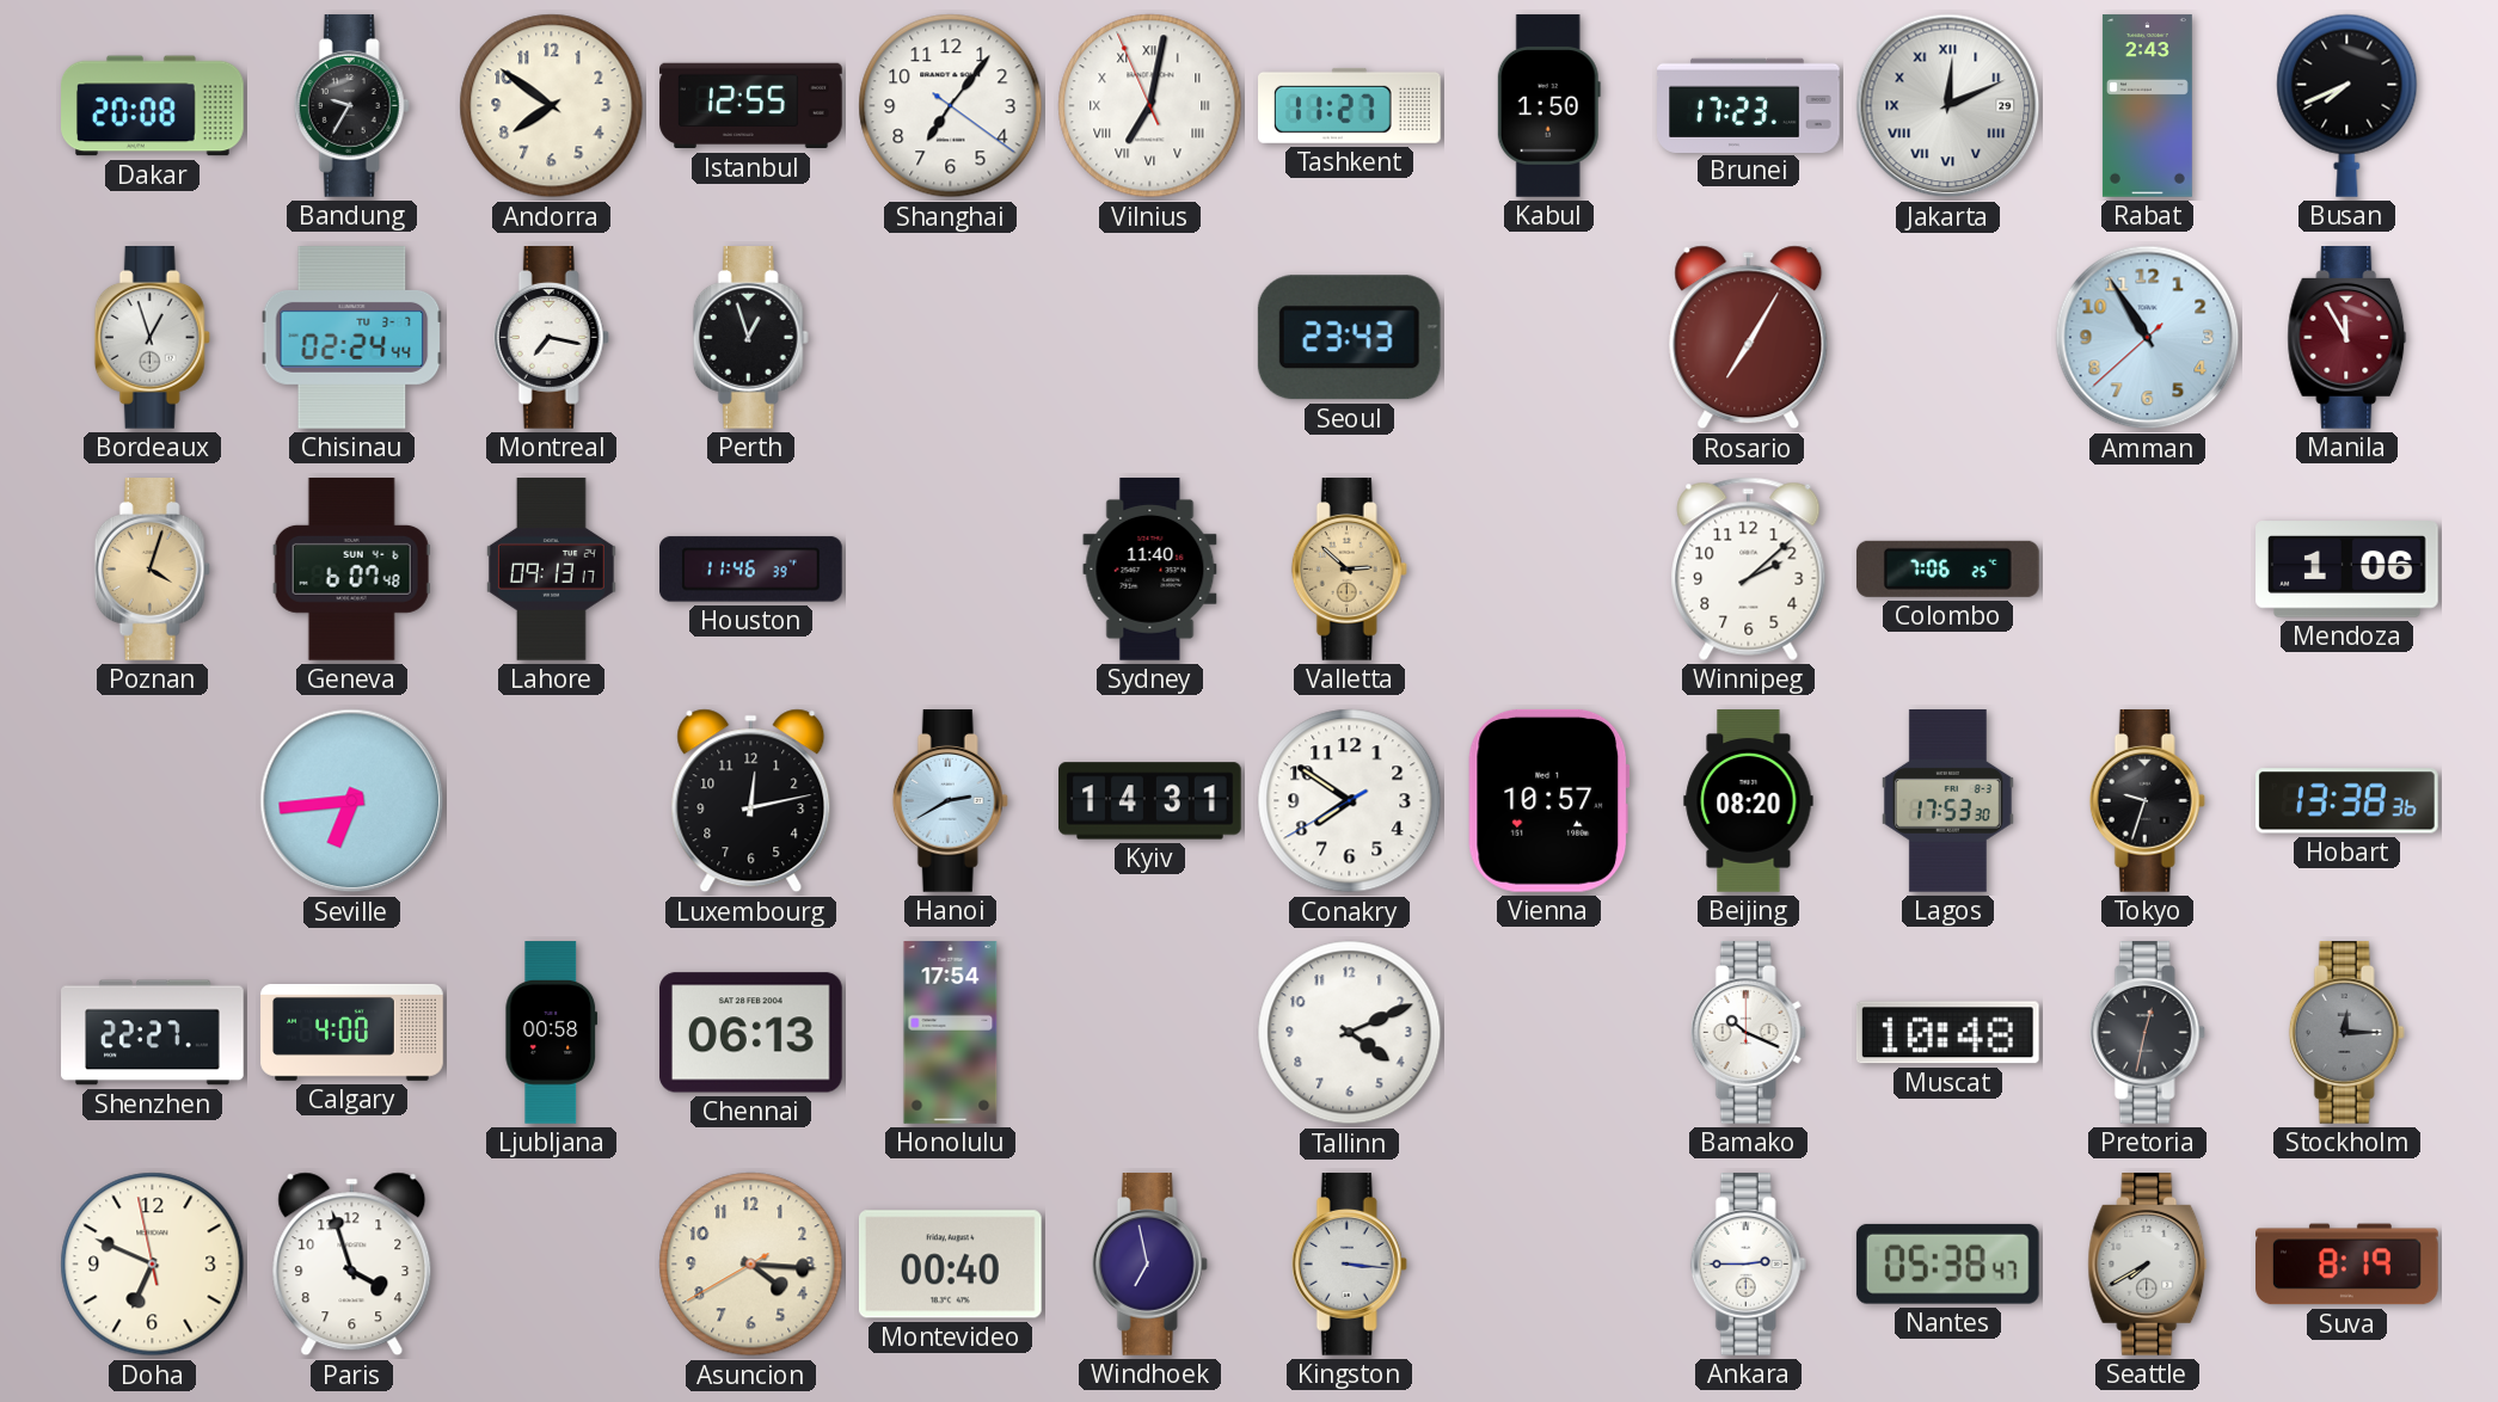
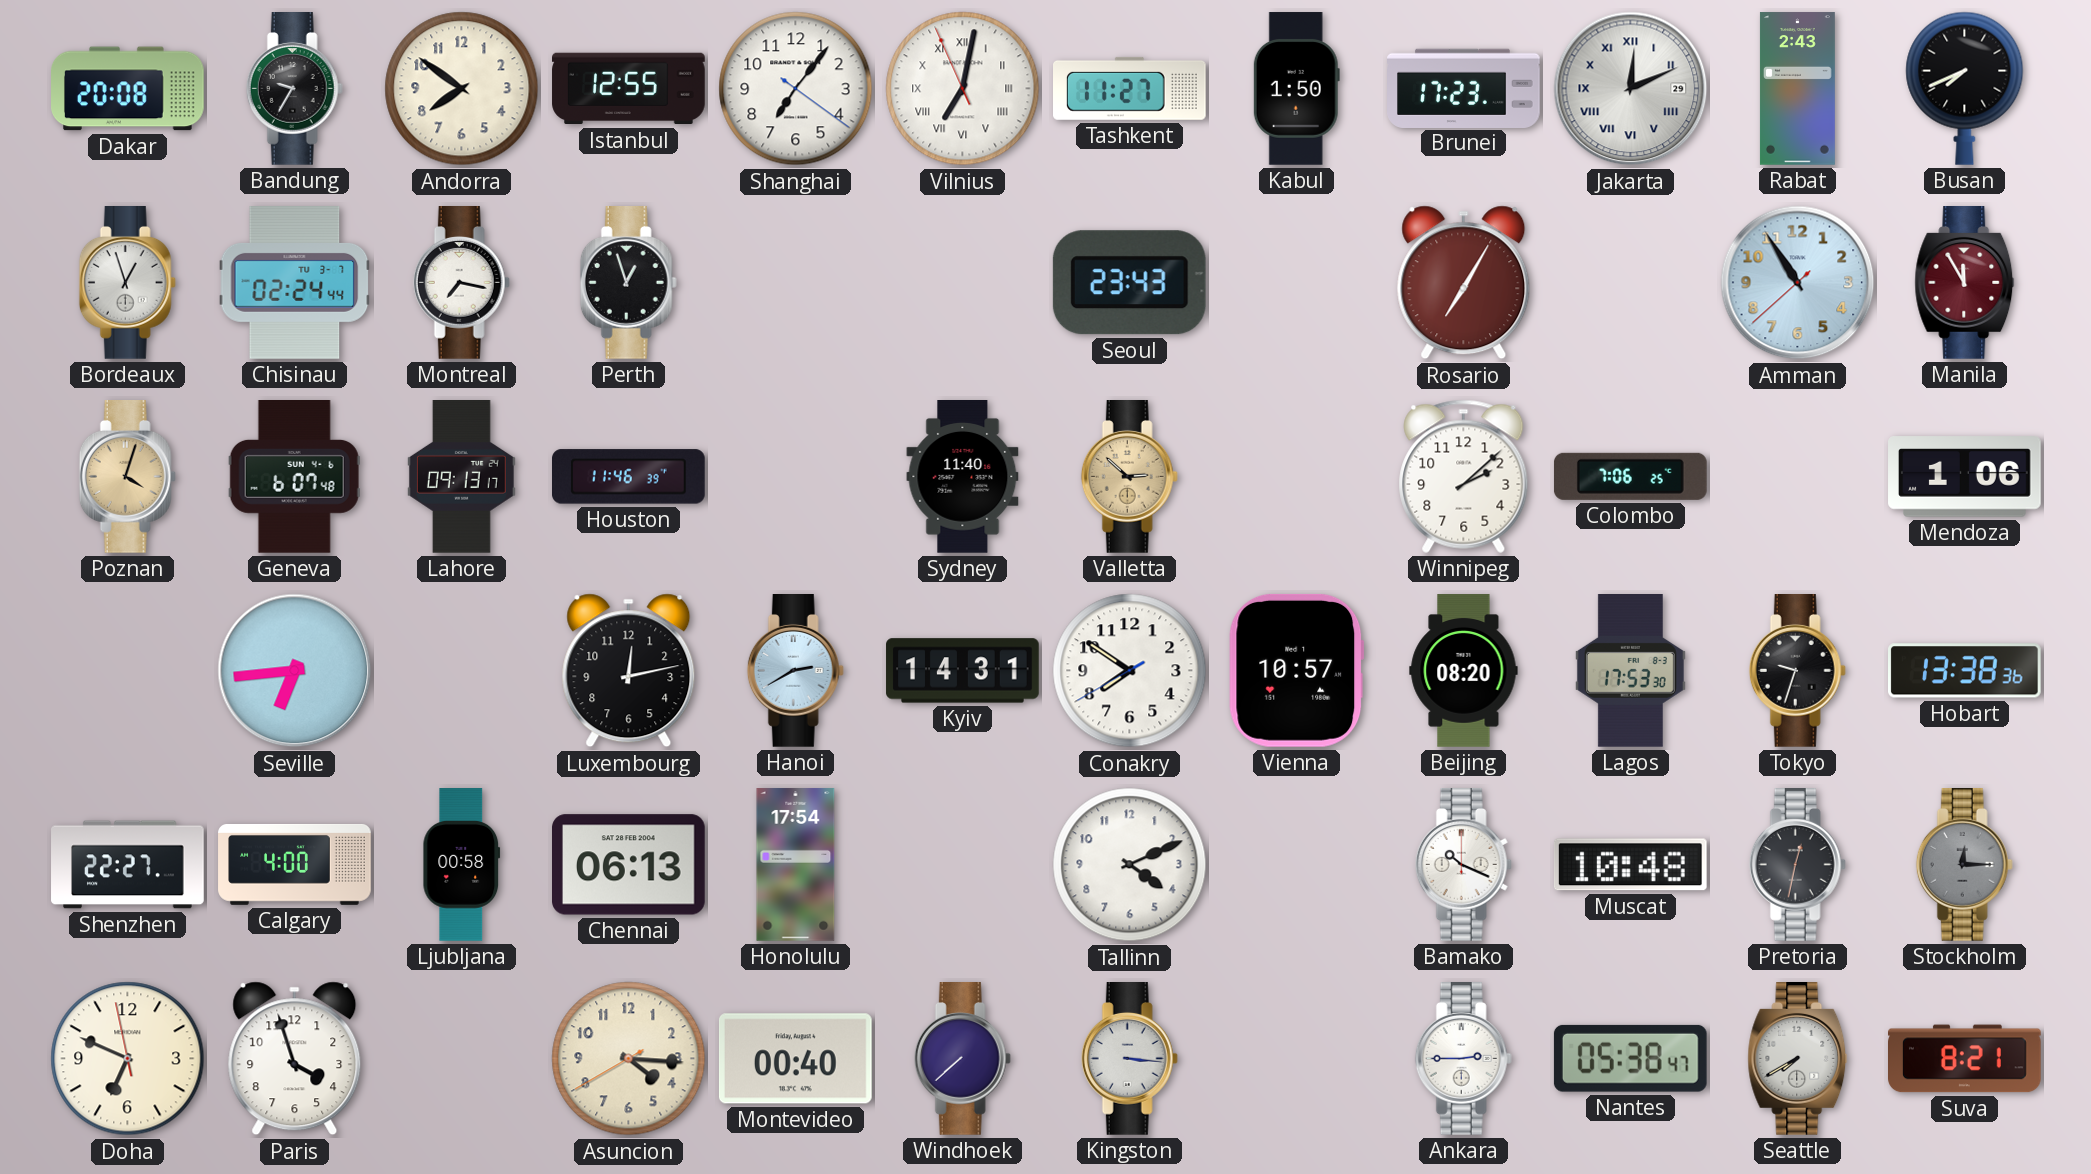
Windhoek: 6:58 -> 7:38
Suva: 8:19 -> 8:21
